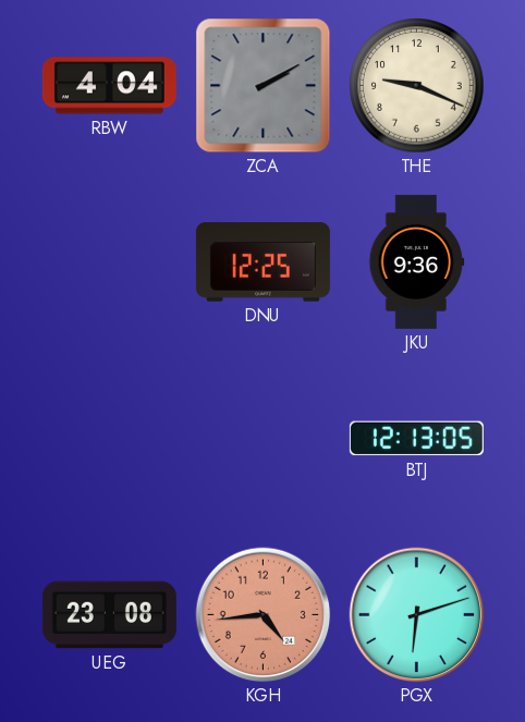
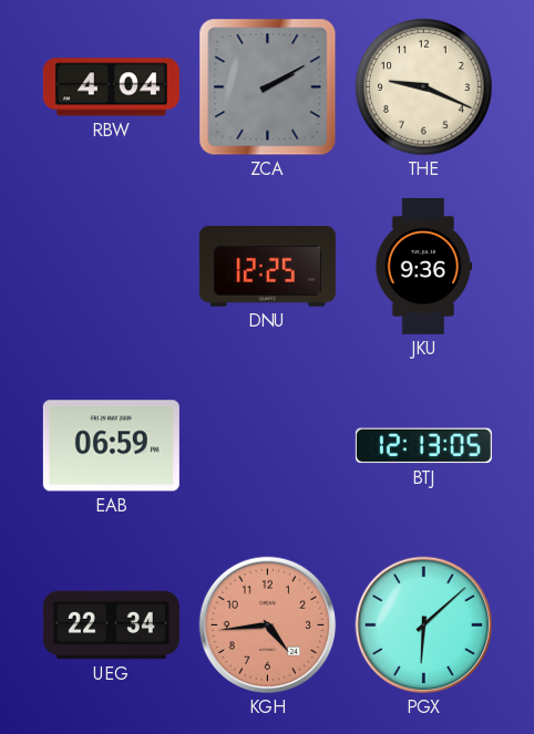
EAB: none -> 06:59
UEG: 23:08 -> 22:34
PGX: 6:12 -> 6:08
